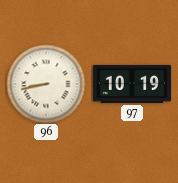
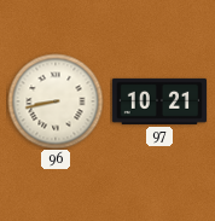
97: 10:19 -> 10:21
